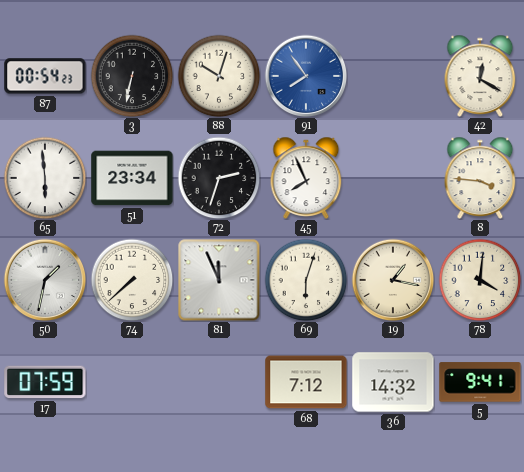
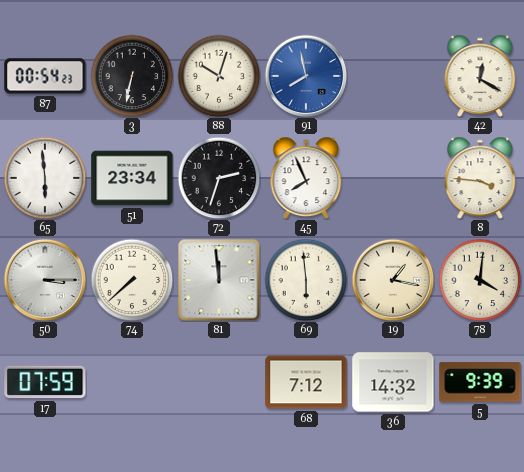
91: 7:54 -> 7:58
50: 1:32 -> 3:15
81: 11:56 -> 11:59
69: 6:03 -> 5:59
5: 9:41 -> 9:39
